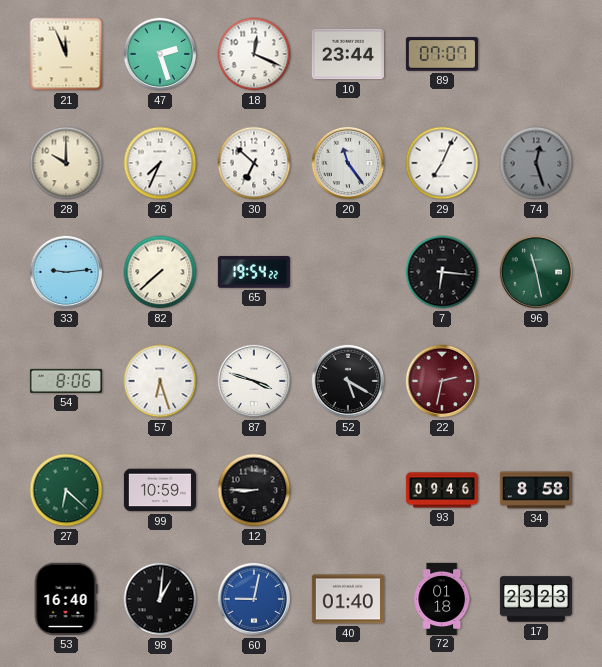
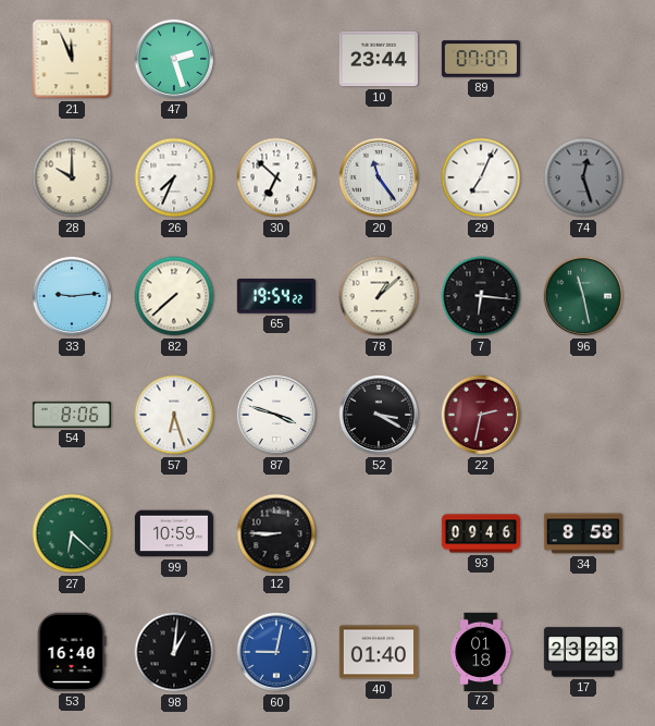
18: 12:19 -> none
78: none -> 1:08
52: 5:20 -> 3:20
